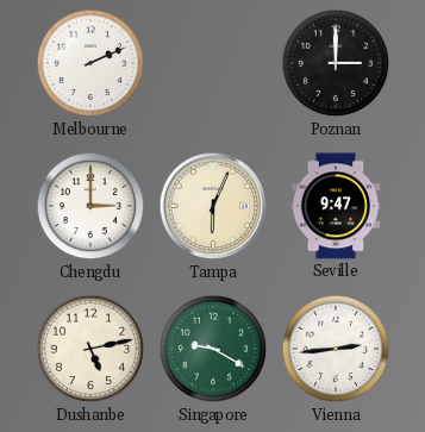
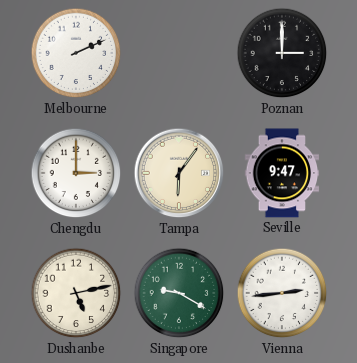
Tampa: 6:04 -> 6:06
